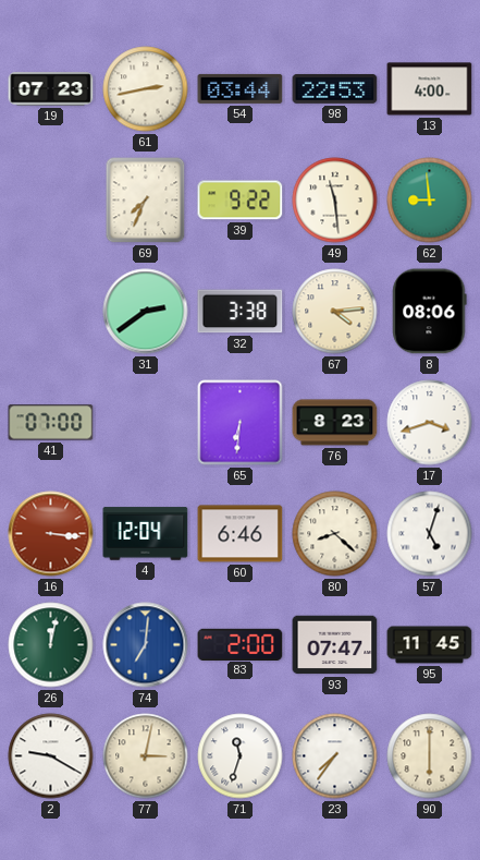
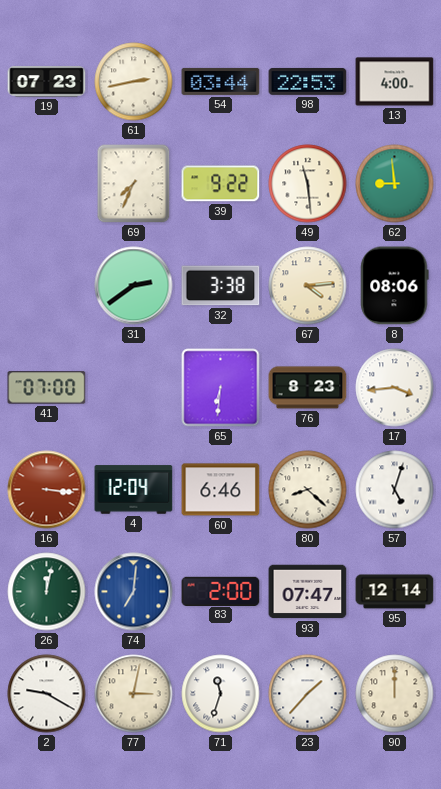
17: 3:42 -> 3:44
95: 11:45 -> 12:14
23: 7:36 -> 1:37
90: 6:00 -> 12:00
